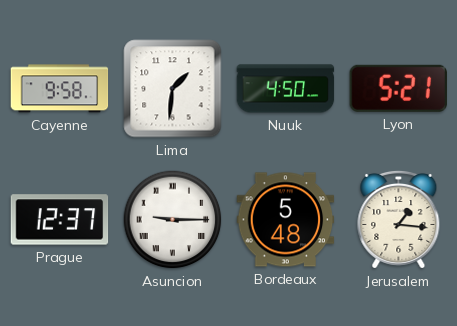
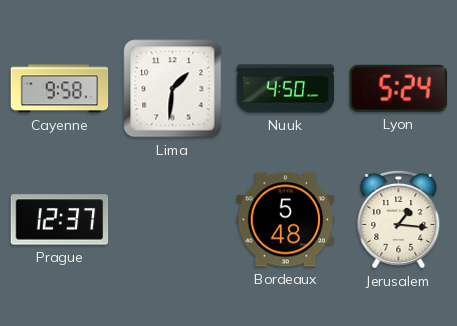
Lyon: 5:21 -> 5:24
Asuncion: 9:15 -> none
